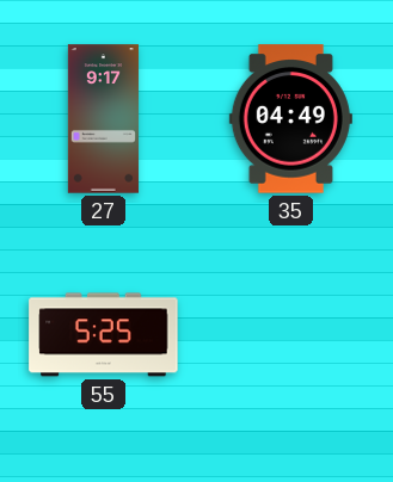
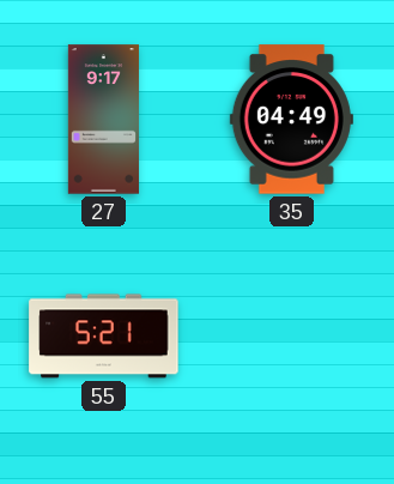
55: 5:25 -> 5:21
